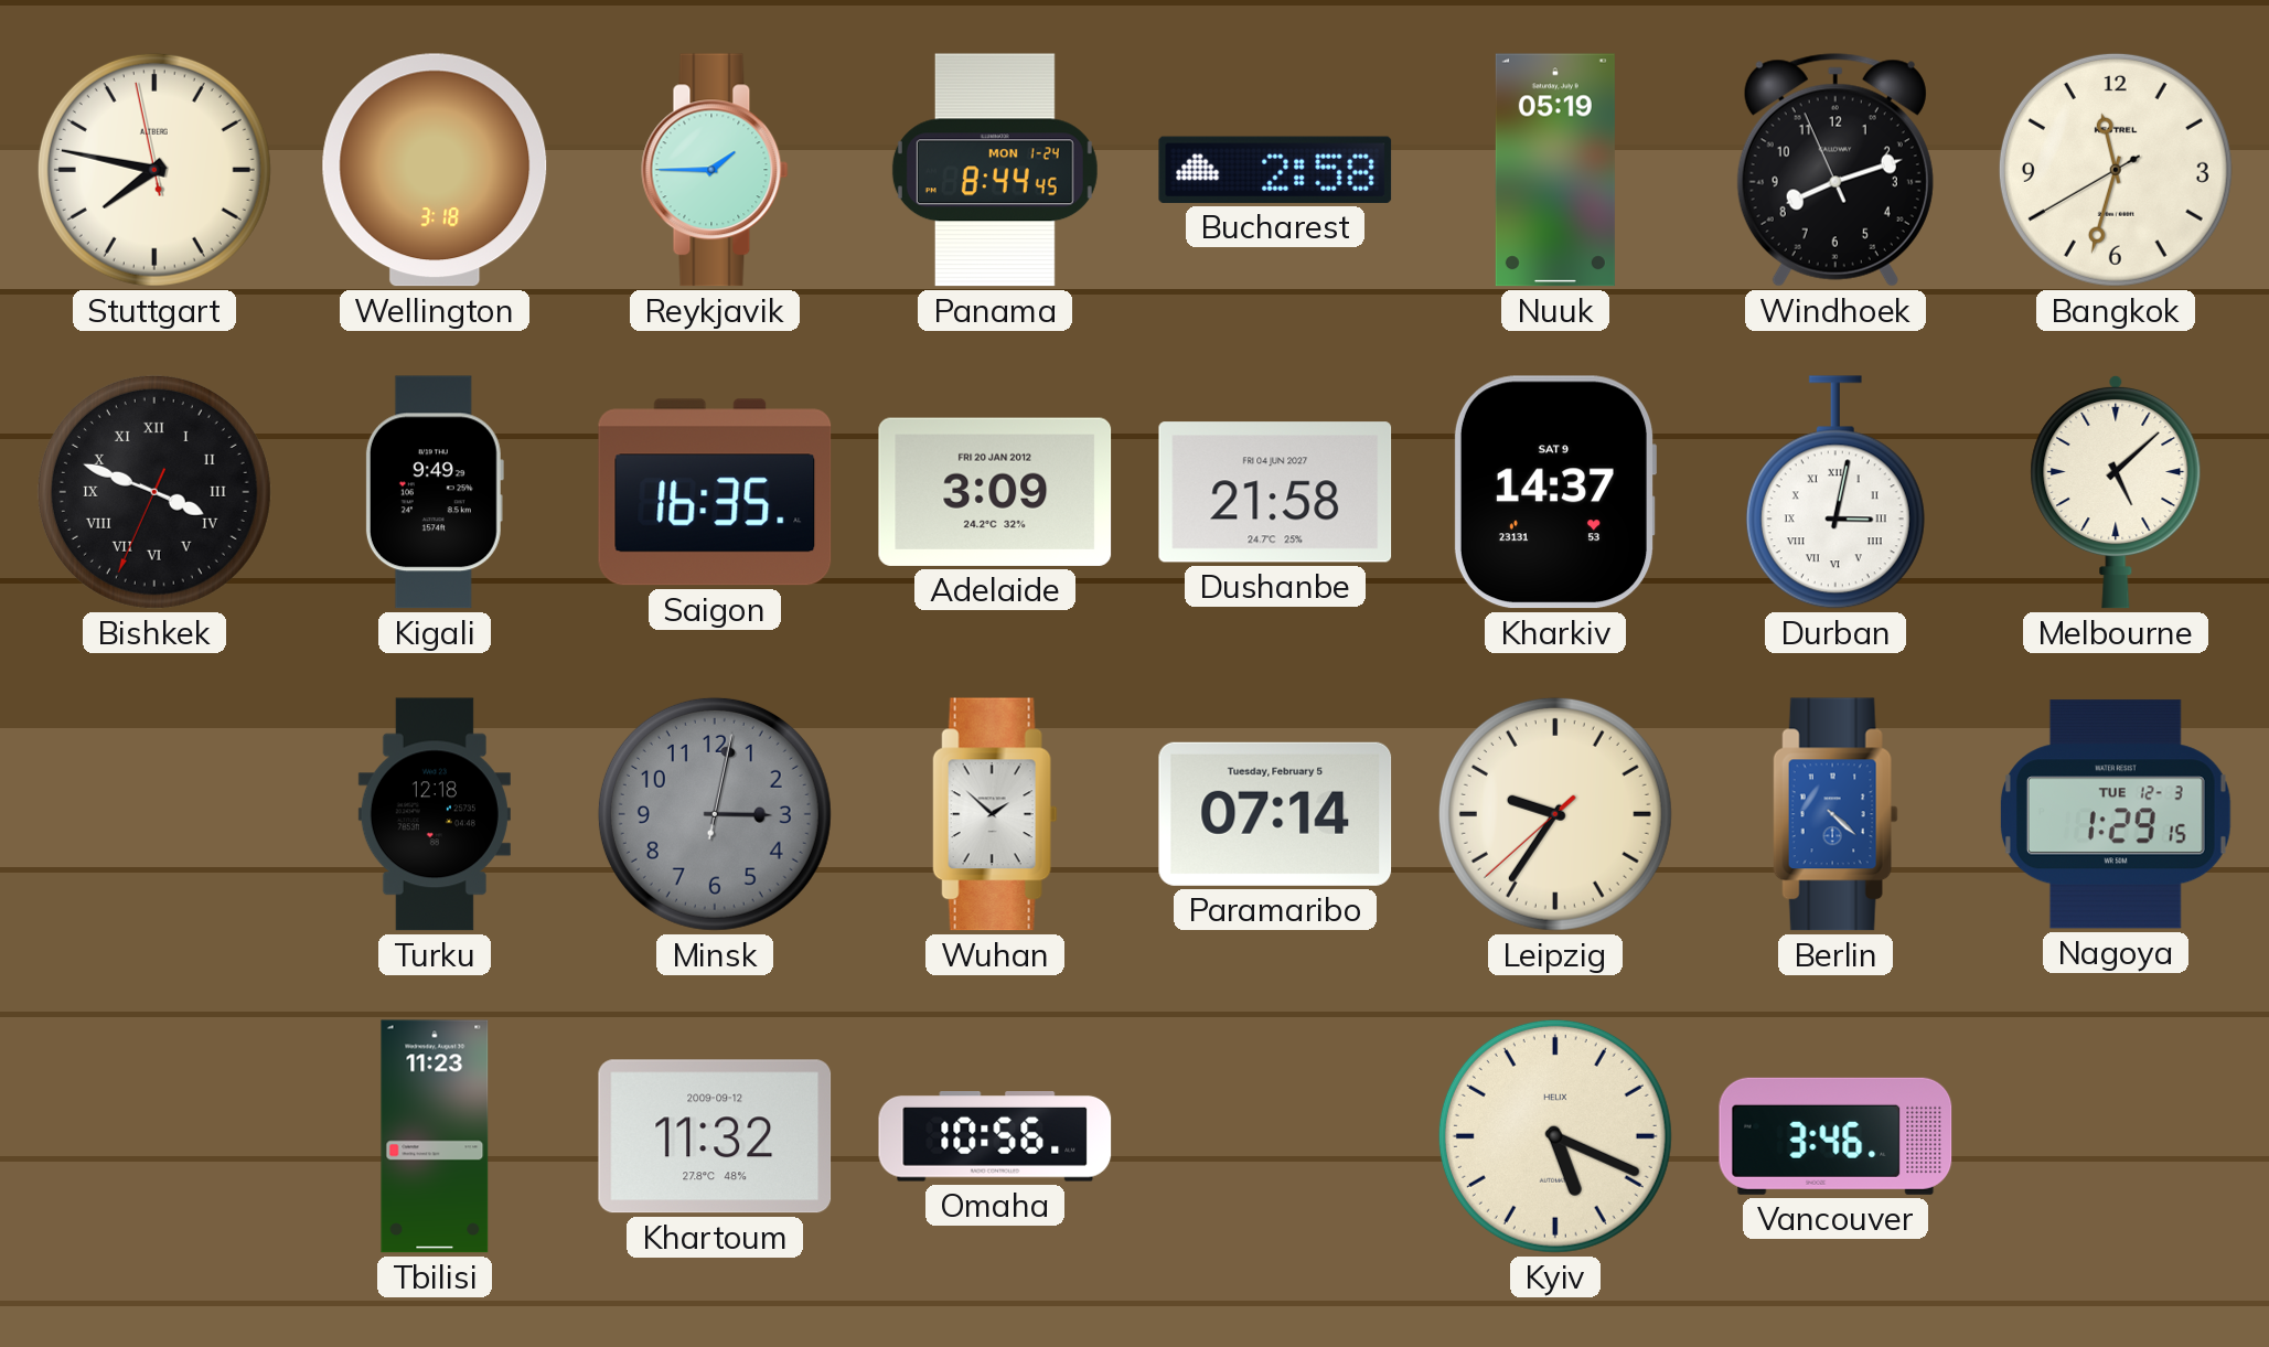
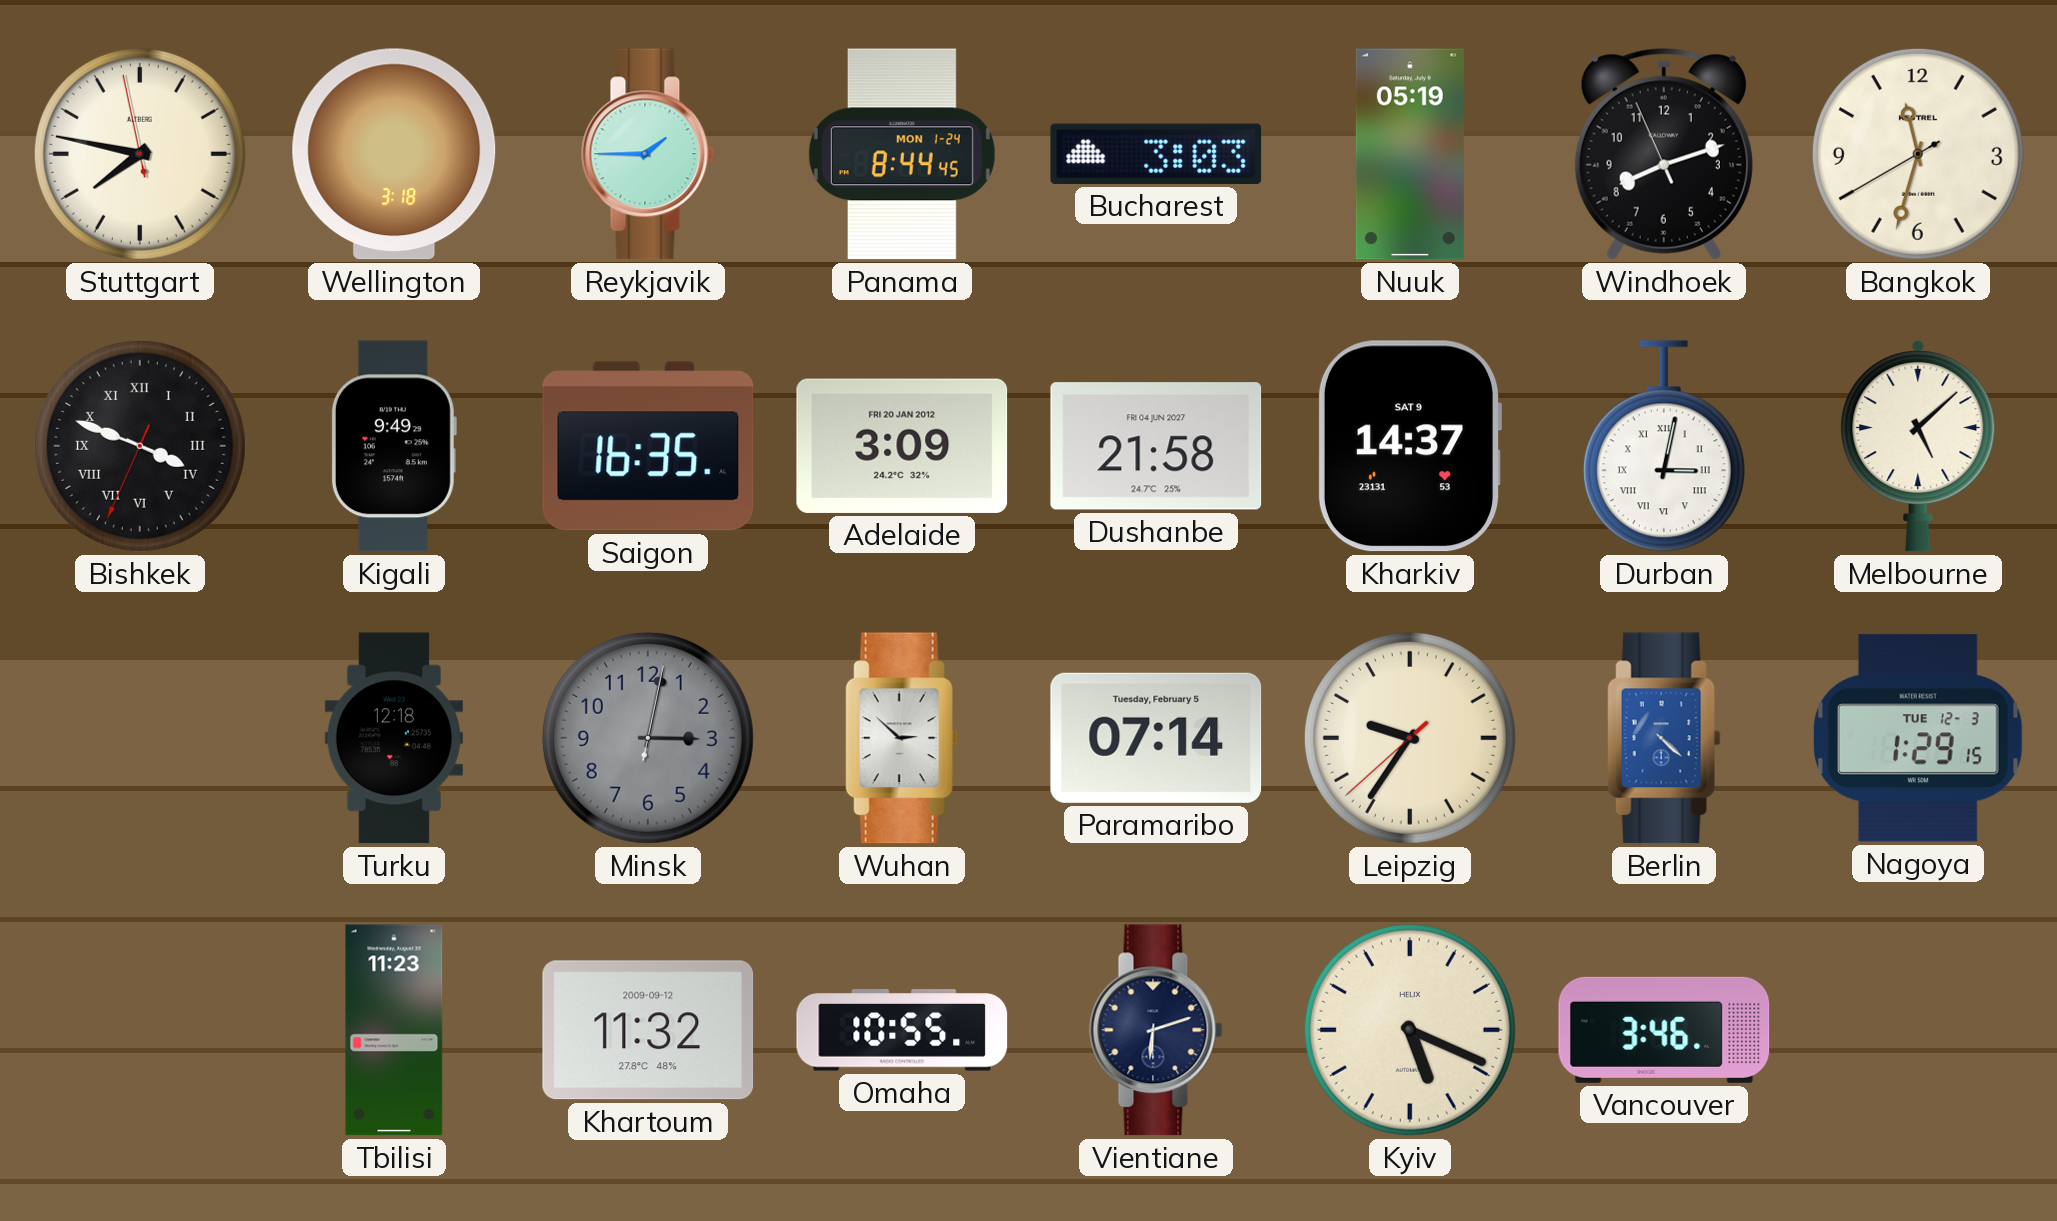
Bucharest: 2:58 -> 3:03
Wuhan: 1:52 -> 2:52
Omaha: 10:56 -> 10:55
Vientiane: none -> 6:12
